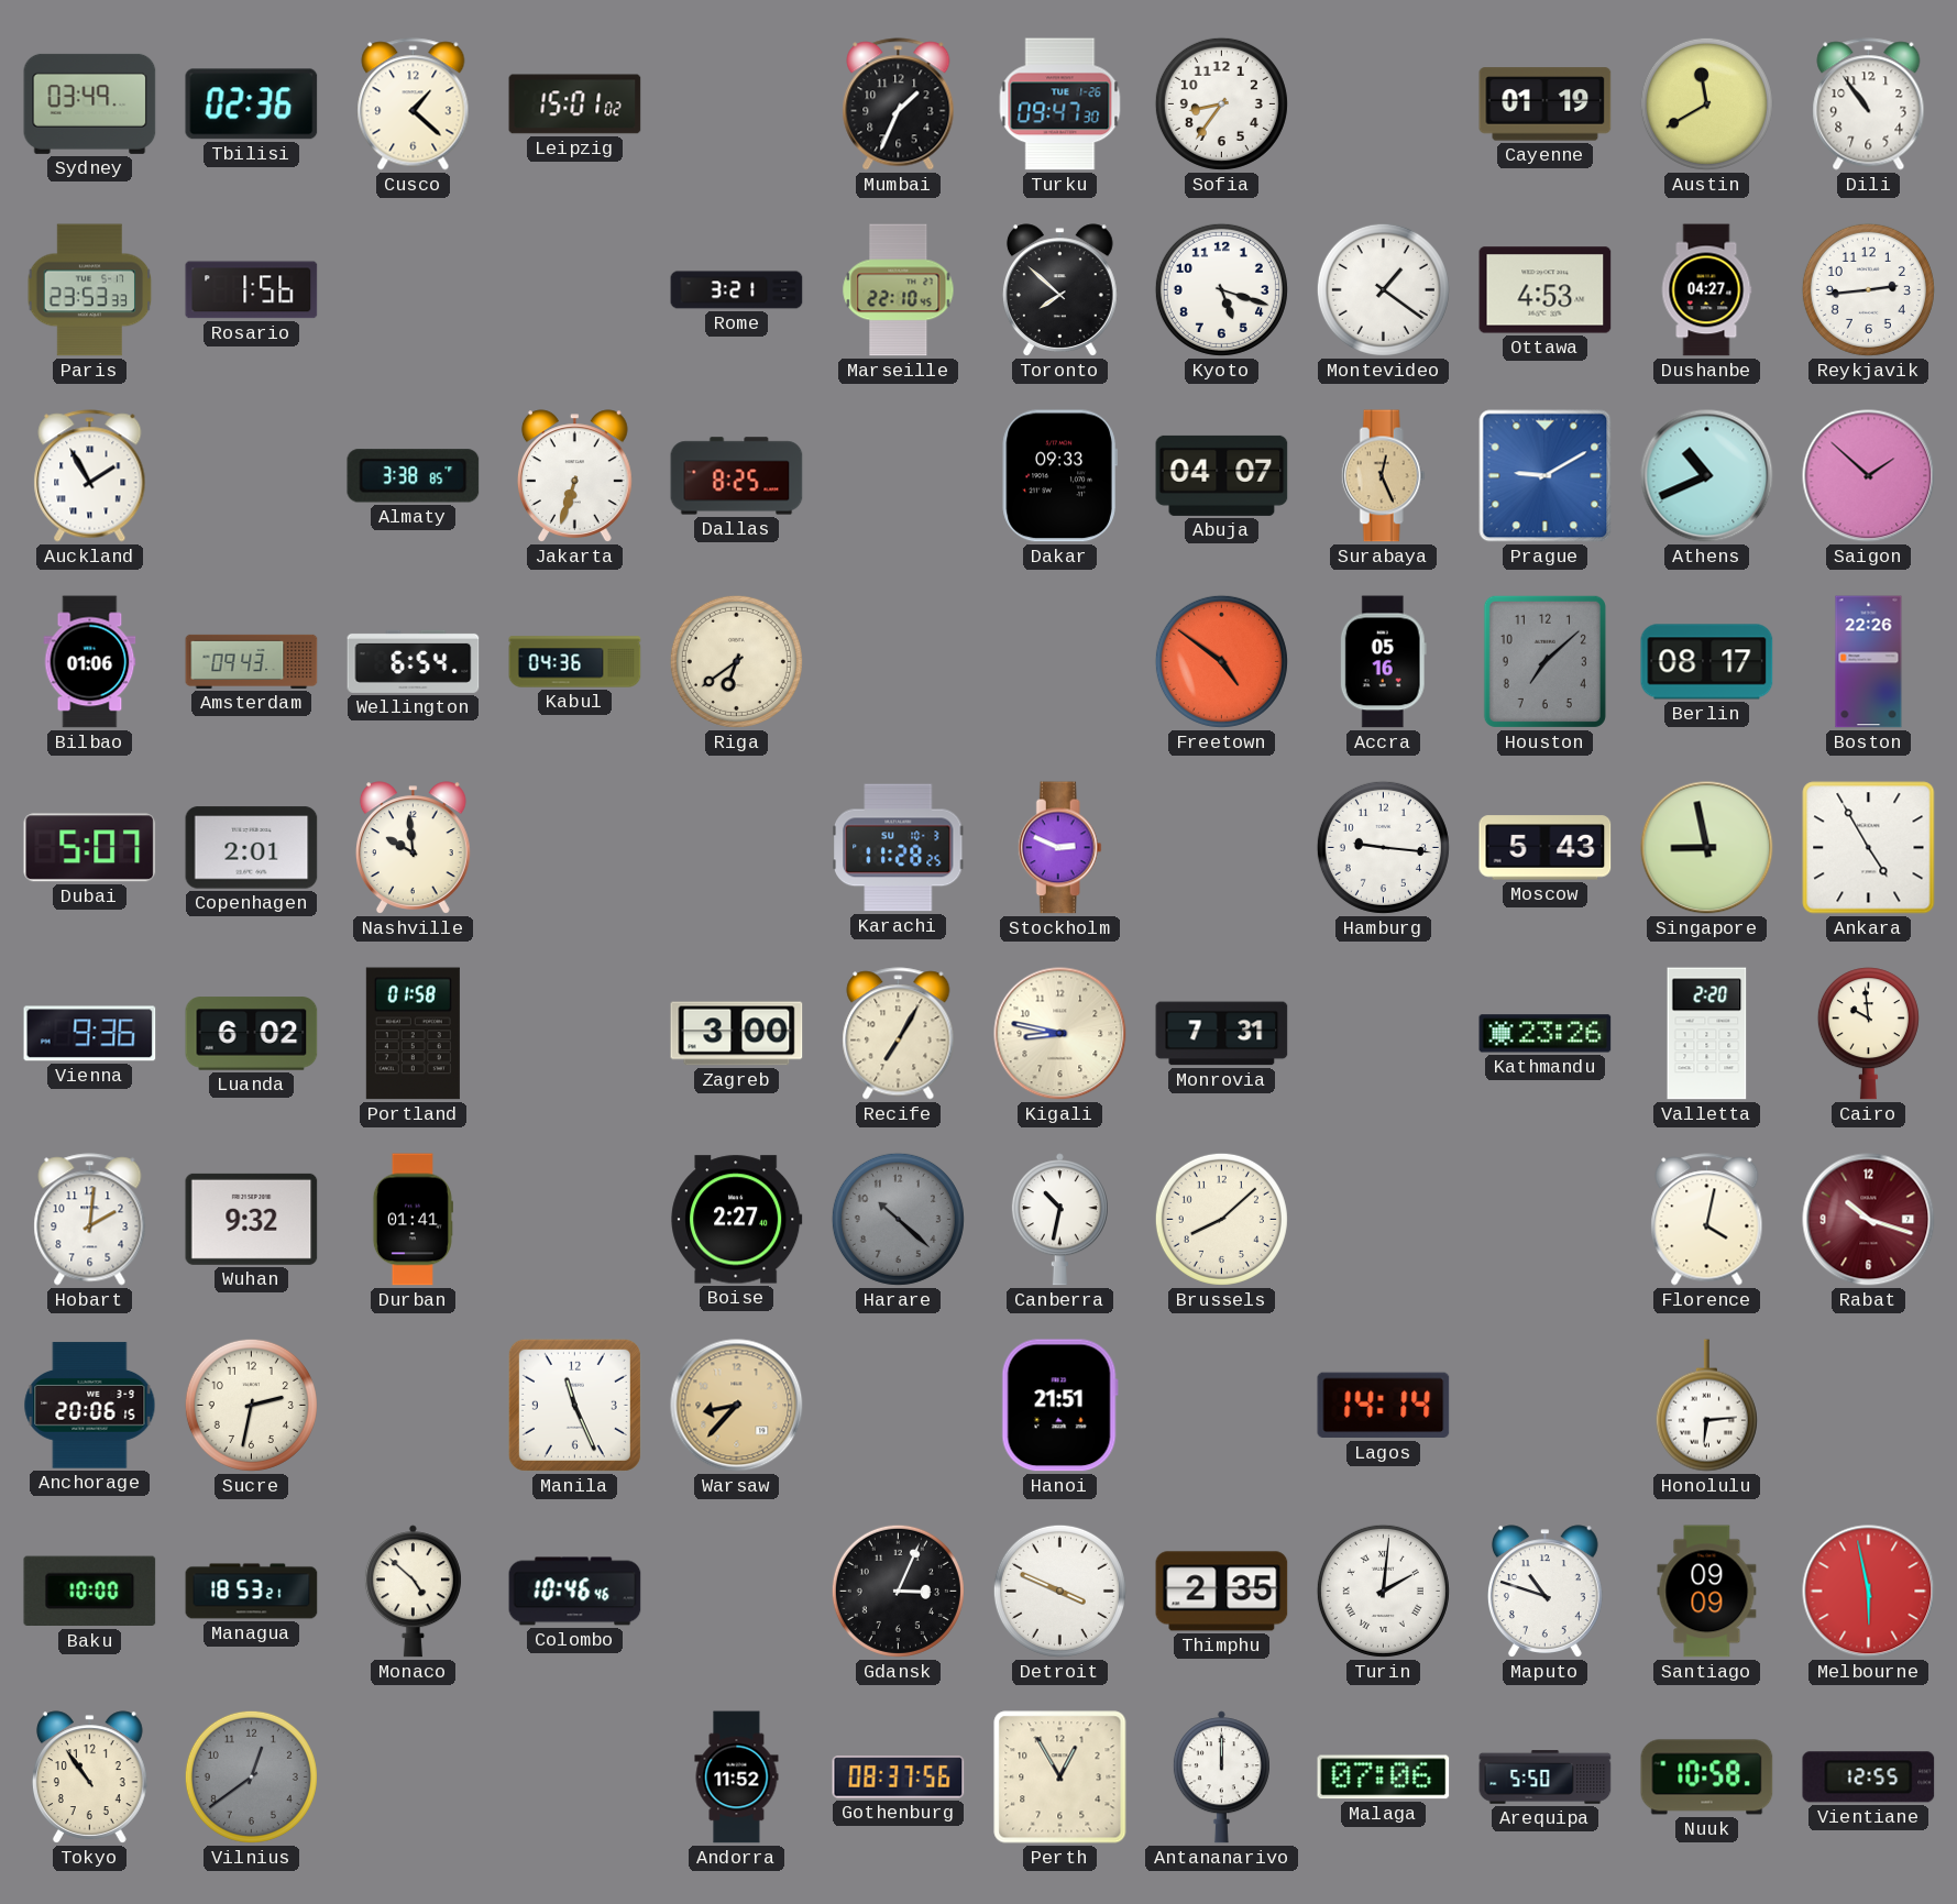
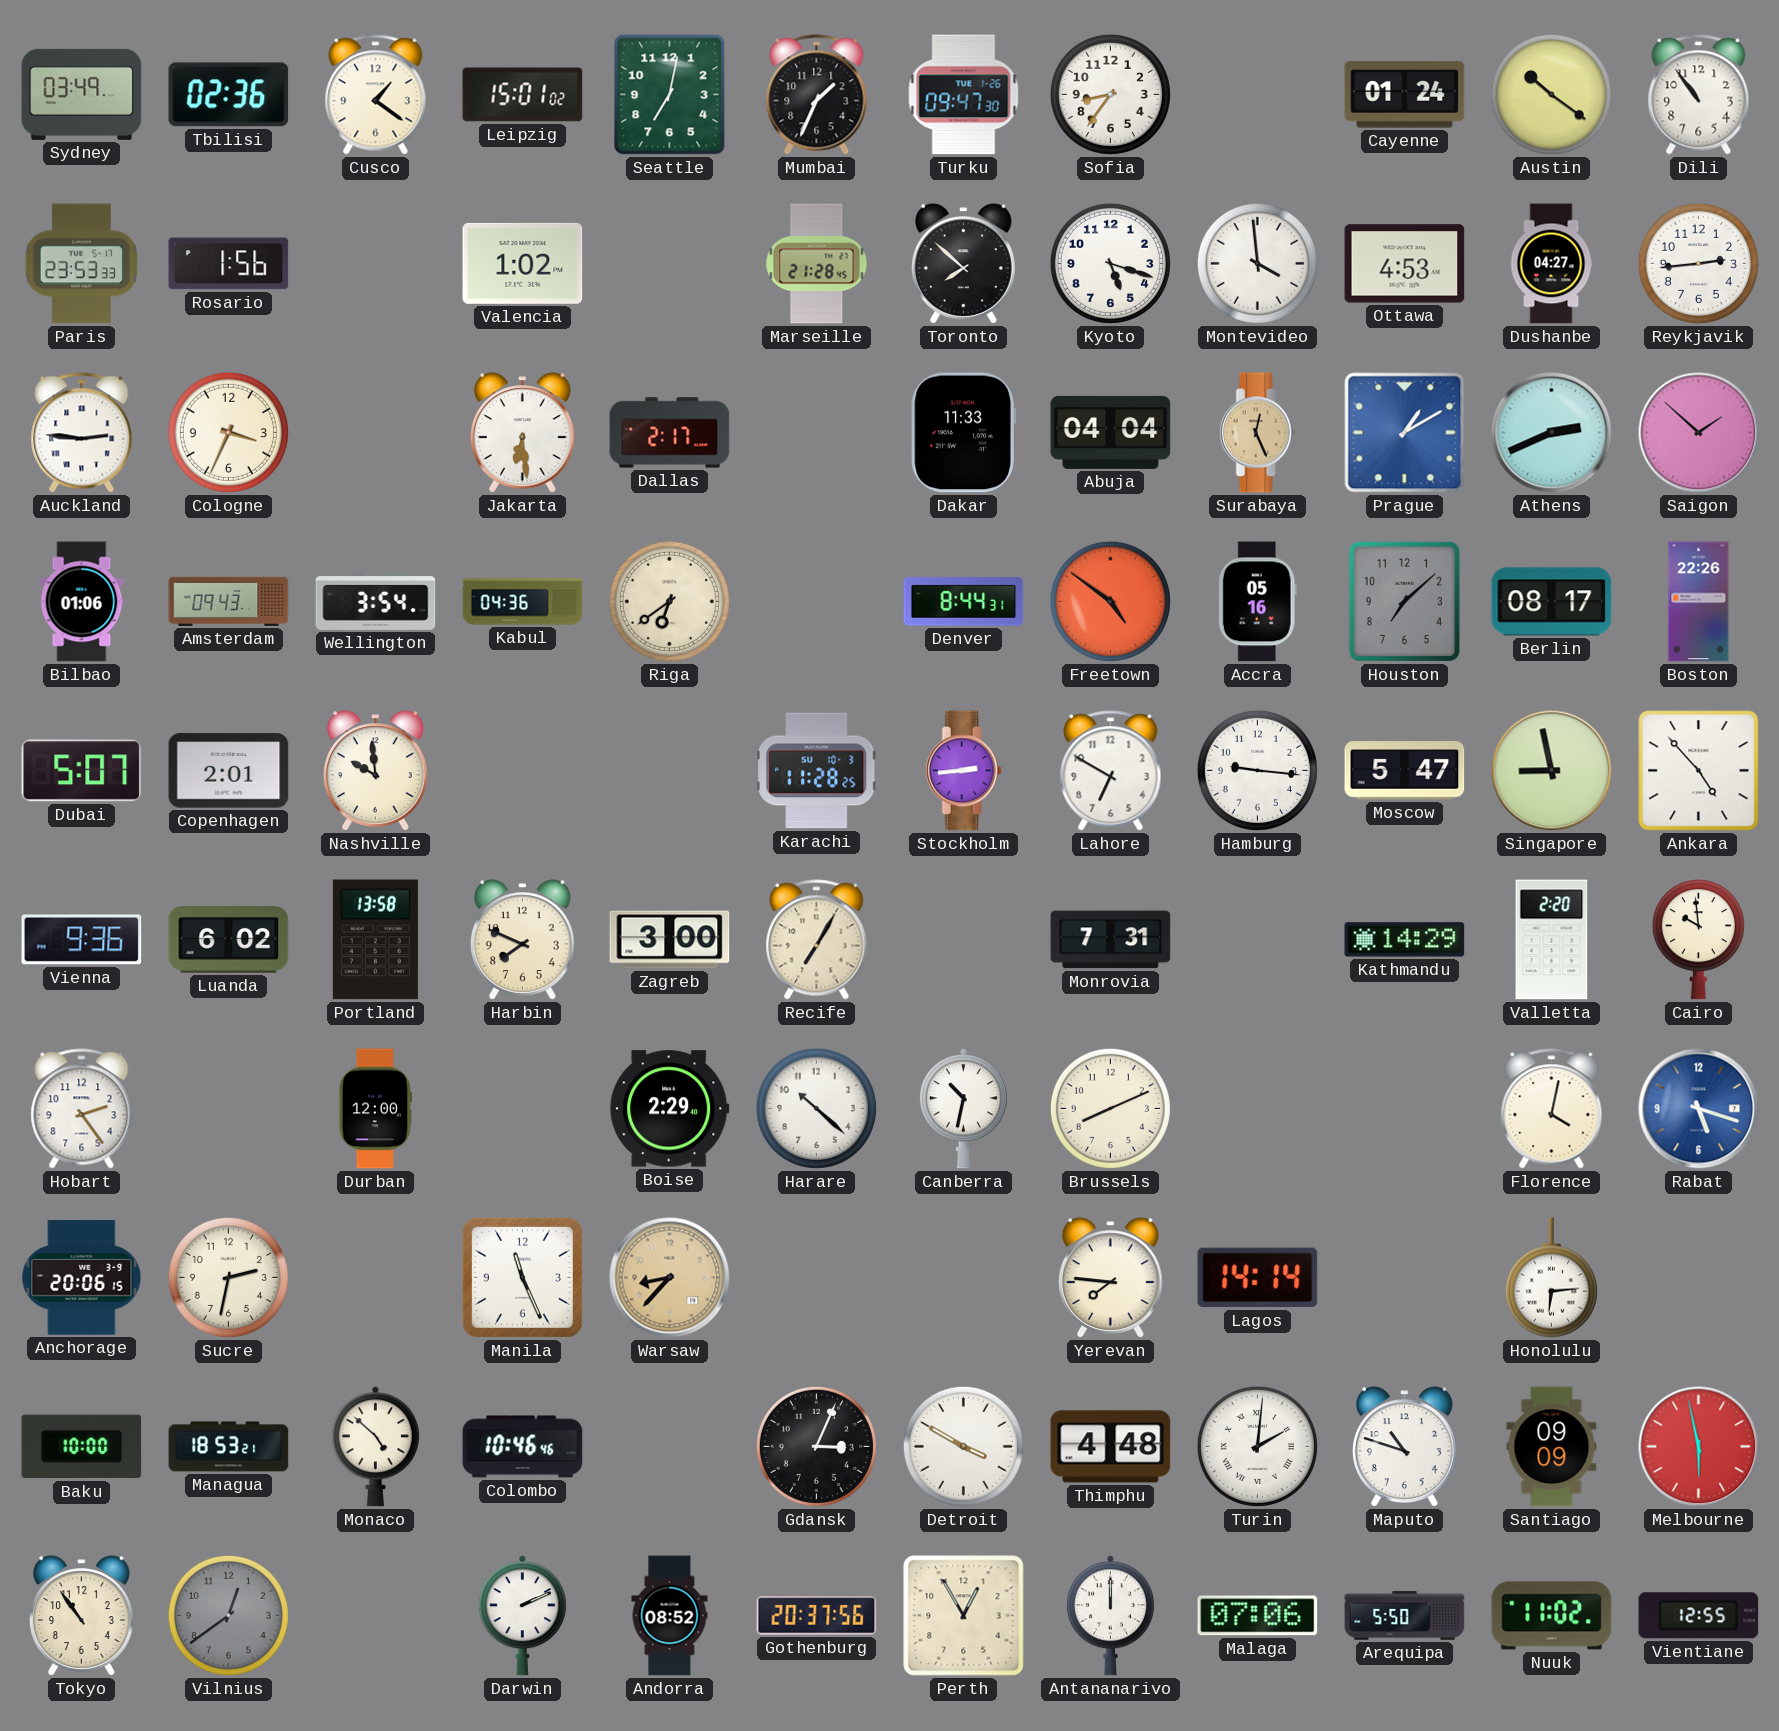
Cusco: 1:22 -> 1:21
Seattle: none -> 7:02
Cayenne: 01:19 -> 01:24
Austin: 11:40 -> 10:21
Valencia: none -> 1:02
Rome: 3:21 -> none
Marseille: 22:10 -> 21:28
Montevideo: 1:21 -> 3:59
Auckland: 1:55 -> 2:46
Cologne: none -> 3:34
Almaty: 3:38 -> none
Jakarta: 6:33 -> 6:29
Dallas: 8:25 -> 2:17
Dakar: 09:33 -> 11:33
Abuja: 04:07 -> 04:04
Prague: 9:10 -> 1:10
Athens: 10:41 -> 2:41
Wellington: 6:54 -> 3:54
Denver: none -> 8:44
Stockholm: 2:49 -> 2:44
Lahore: none -> 6:50
Moscow: 5:43 -> 5:47
Ankara: 4:55 -> 4:53
Portland: 01:58 -> 13:58
Harbin: none -> 7:49
Kigali: 8:47 -> none
Kathmandu: 23:26 -> 14:29
Hobart: 2:01 -> 2:24
Wuhan: 9:32 -> none
Durban: 01:41 -> 12:00
Boise: 2:27 -> 2:29
Harare dial: grey -> white
Brussels: 8:08 -> 8:11
Rabat: 10:18 -> 5:18
Rabat dial: burgundy -> blue
Hanoi: 21:51 -> none
Yerevan: none -> 7:46
Detroit: 3:49 -> 3:50
Thimphu: 2:35 -> 4:48
Darwin: none -> 2:11
Andorra: 11:52 -> 08:52
Gothenburg: 08:37 -> 20:37
Nuuk: 10:58 -> 11:02
